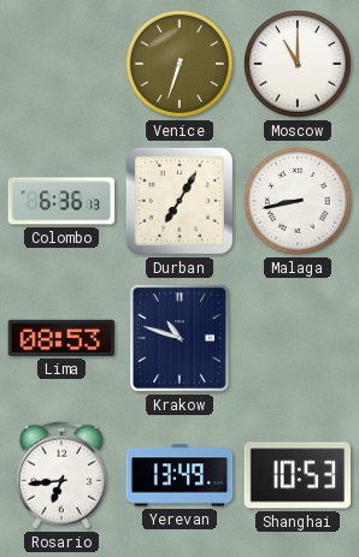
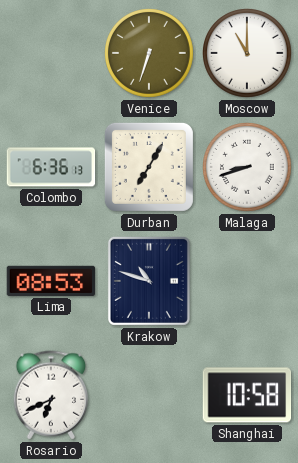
Malaga: 8:43 -> 8:42
Rosario: 6:44 -> 6:41
Yerevan: 13:49 -> none
Shanghai: 10:53 -> 10:58
